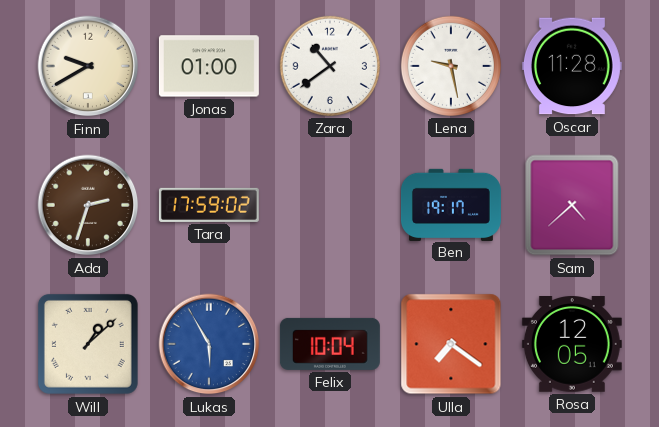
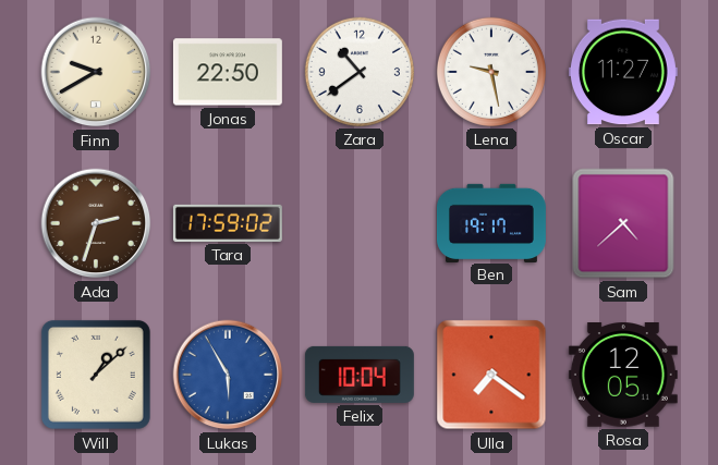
Jonas: 01:00 -> 22:50
Oscar: 11:28 -> 11:27
